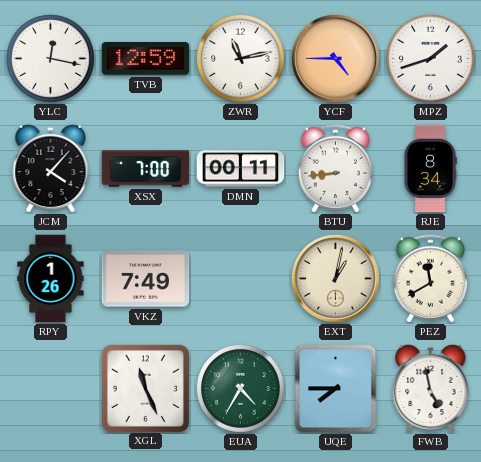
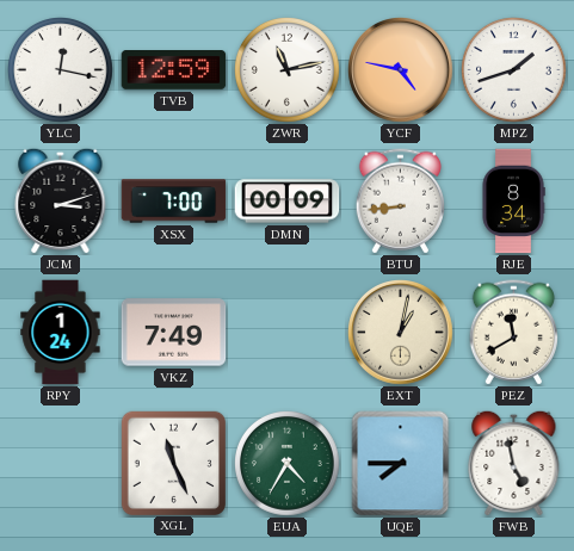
YCF: 4:45 -> 4:47
JCM: 4:07 -> 3:12
DMN: 00:11 -> 00:09
RPY: 1:26 -> 1:24
